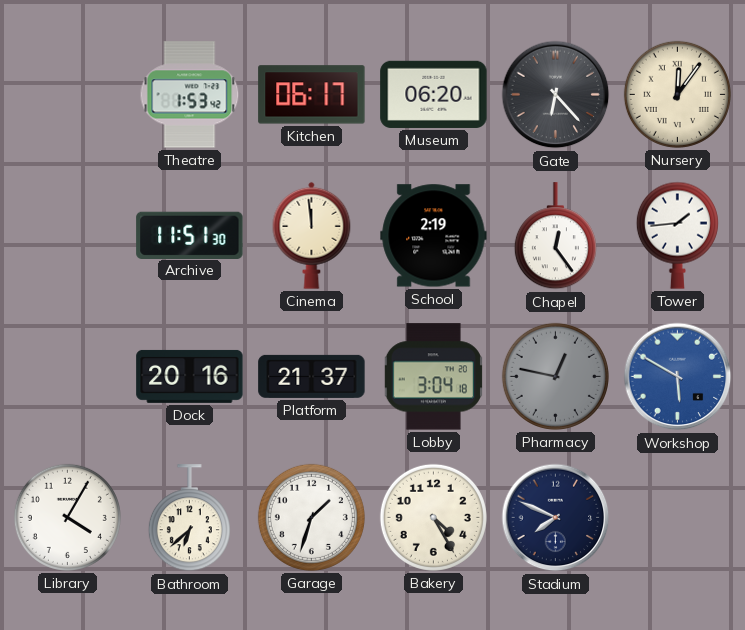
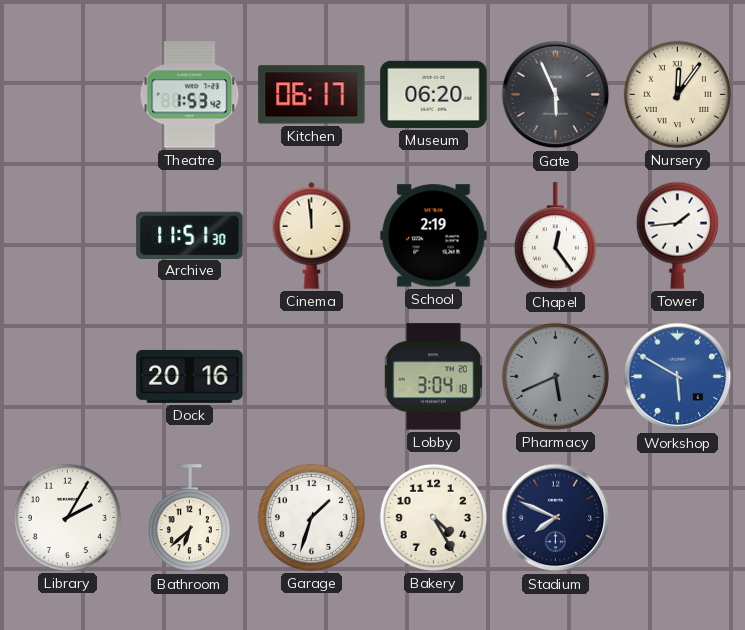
Gate: 6:23 -> 5:56
Platform: 21:37 -> none
Pharmacy: 12:47 -> 5:41
Library: 4:05 -> 2:05
